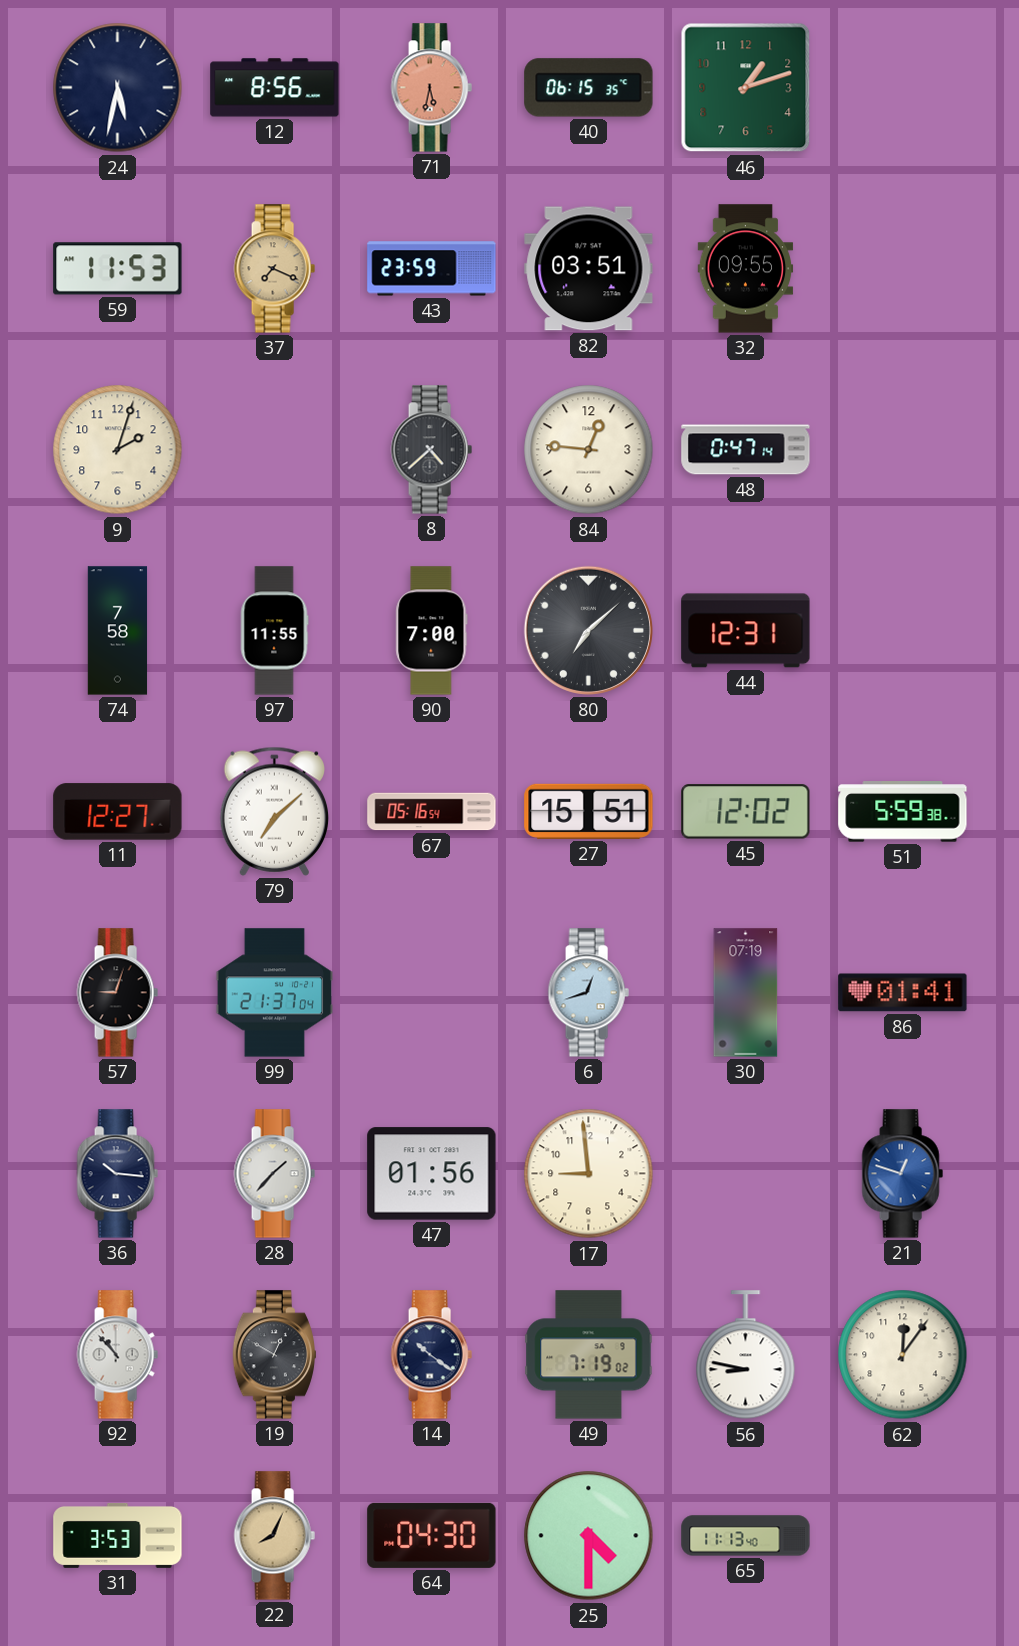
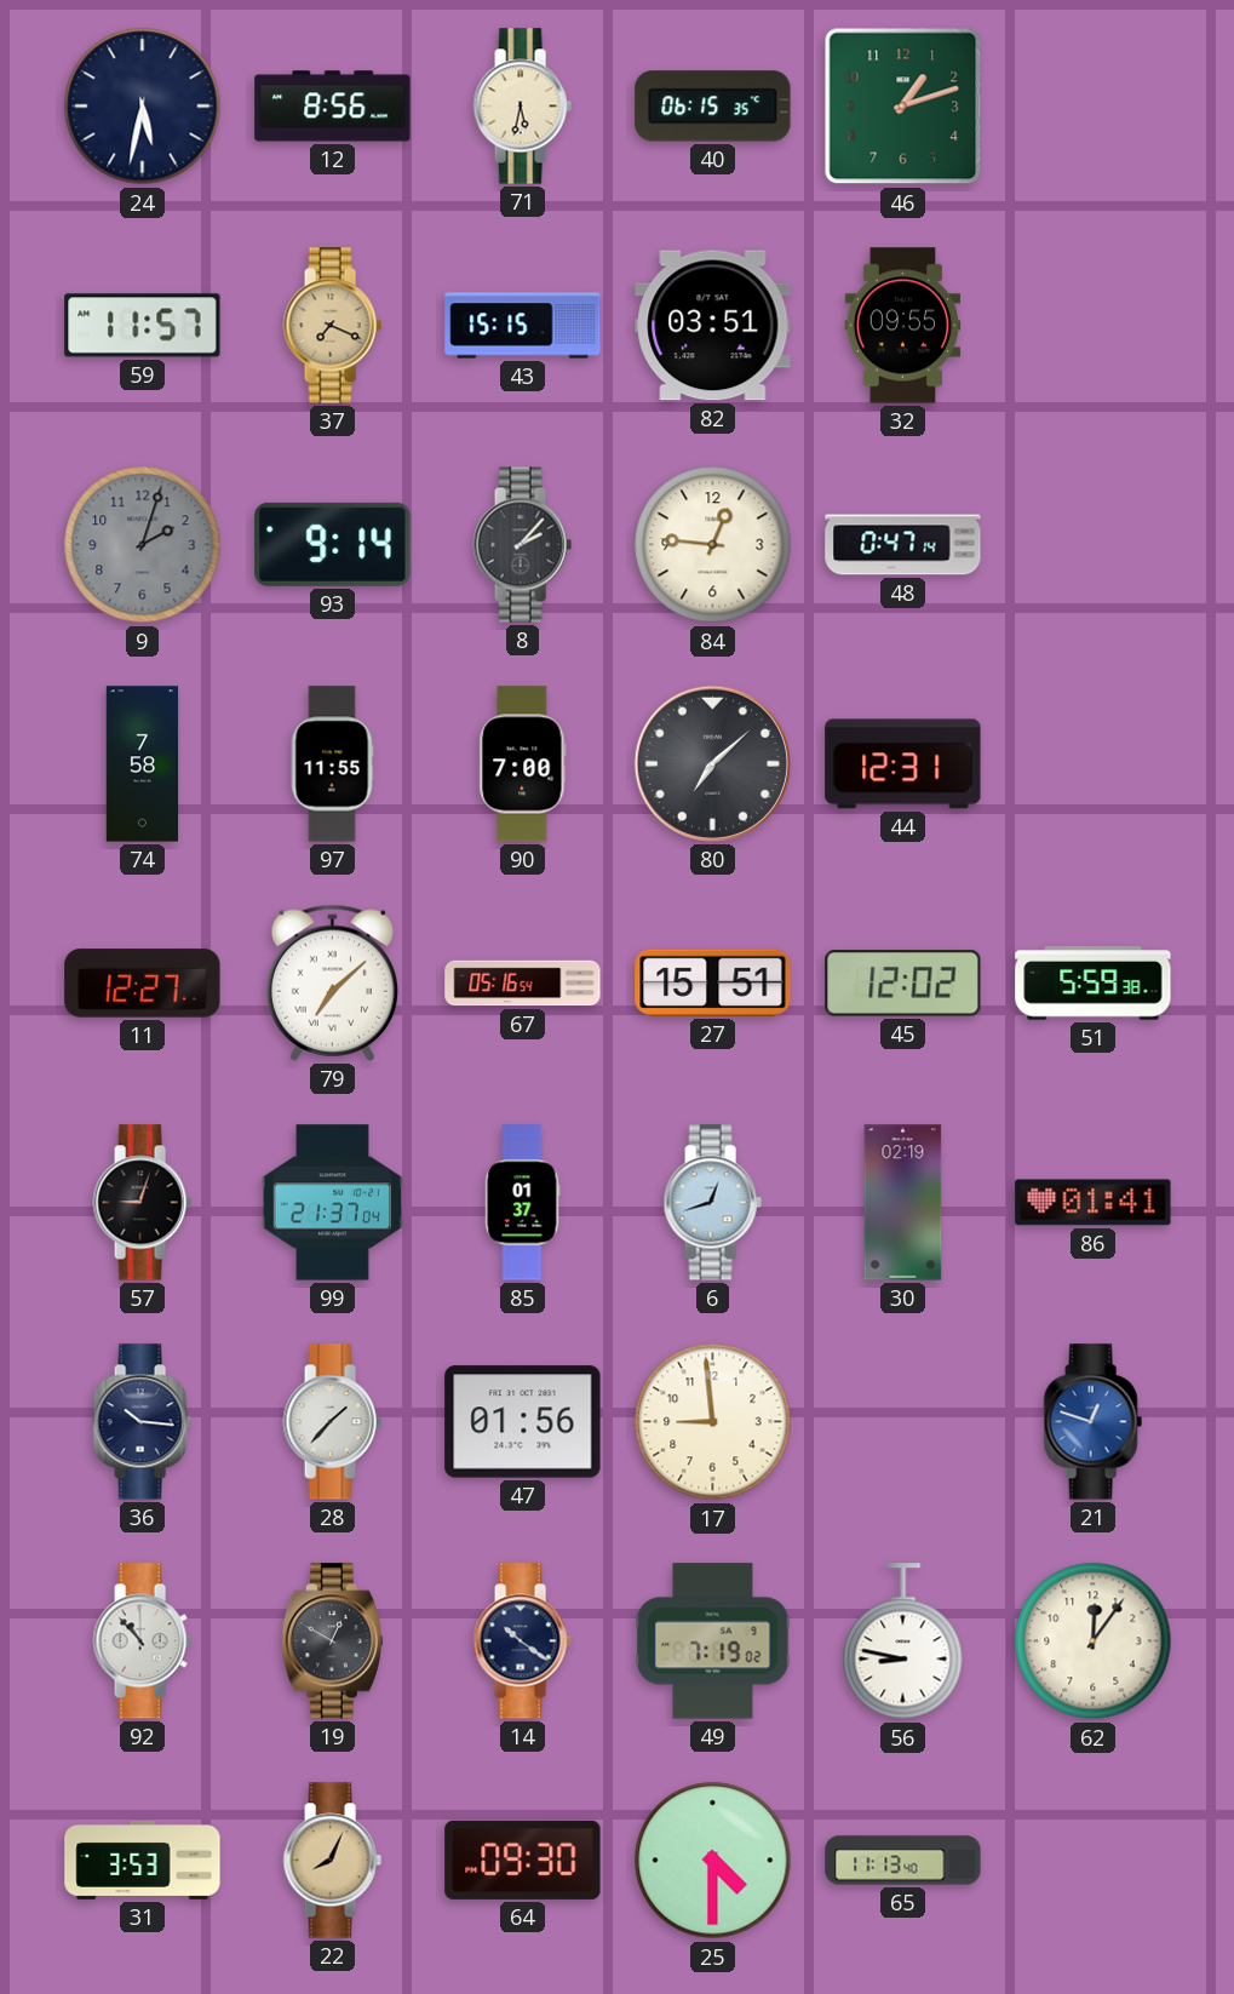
71 dial: salmon -> cream
59: 11:53 -> 11:57
43: 23:59 -> 15:15
9 dial: cream -> grey
93: none -> 9:14
8: 4:38 -> 2:07
85: none -> 01:37
30: 07:19 -> 02:19
64: 04:30 -> 09:30
